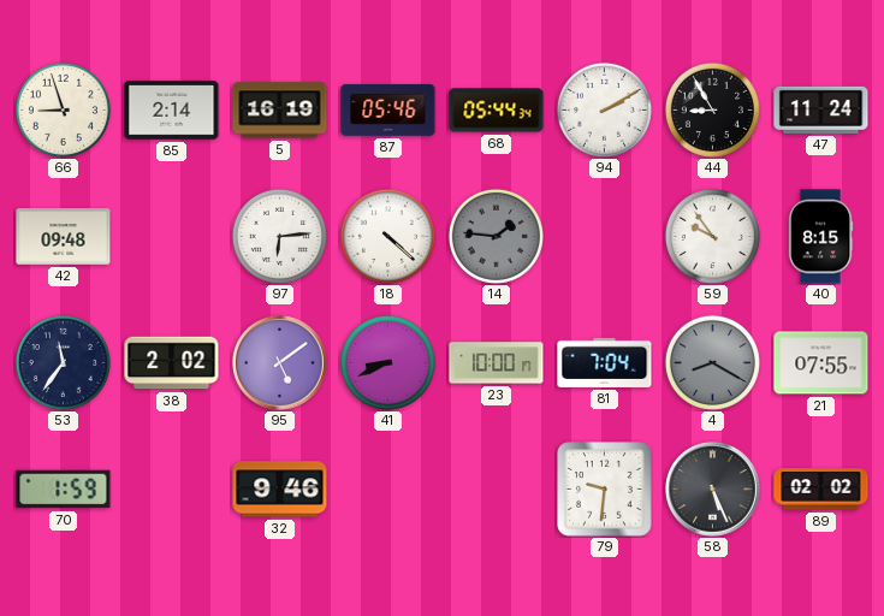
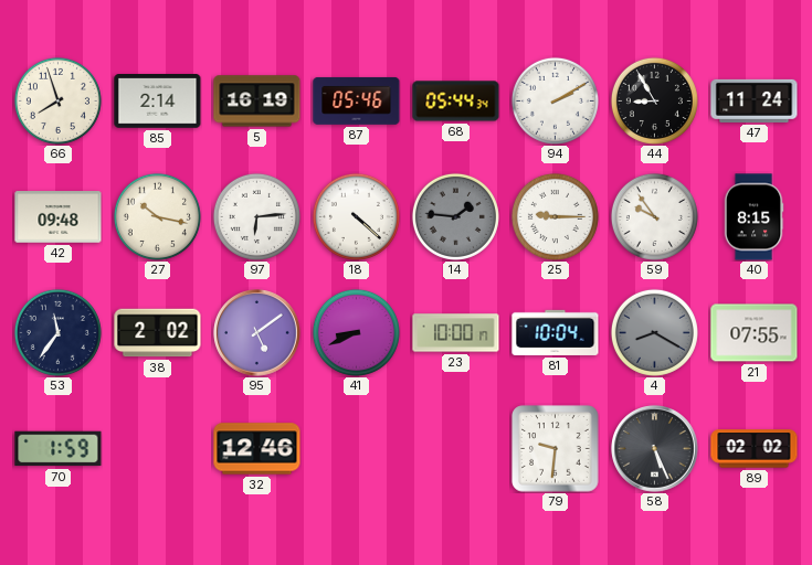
66: 8:57 -> 7:57
27: none -> 10:17
25: none -> 9:15
81: 7:04 -> 10:04
32: 9:46 -> 12:46
